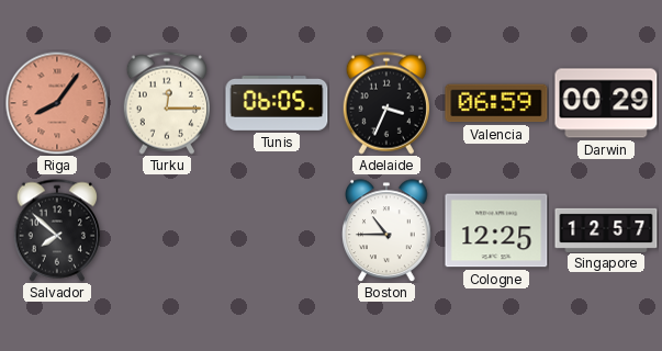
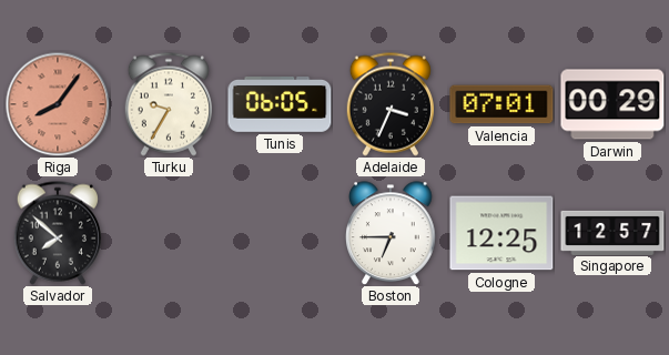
Turku: 12:15 -> 9:35
Valencia: 06:59 -> 07:01
Boston: 10:45 -> 6:45
